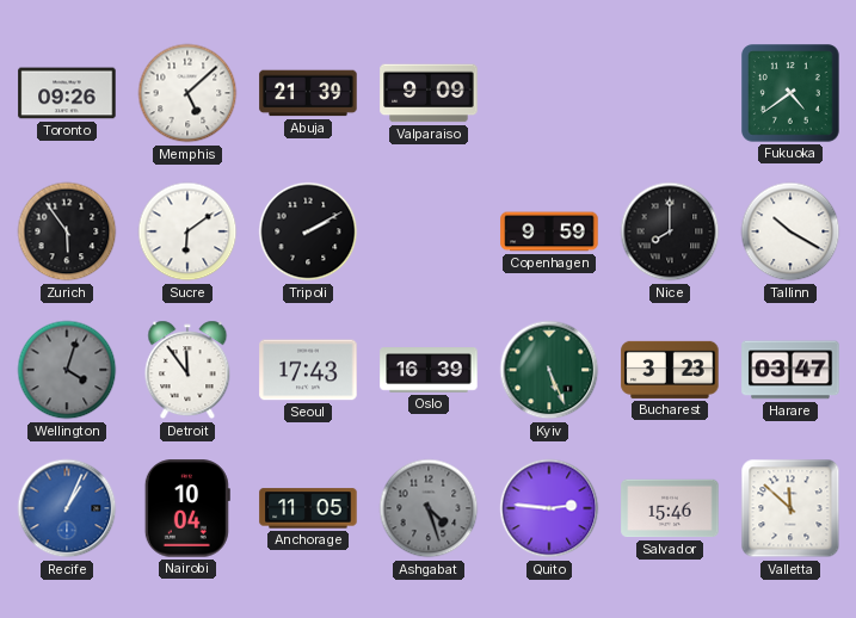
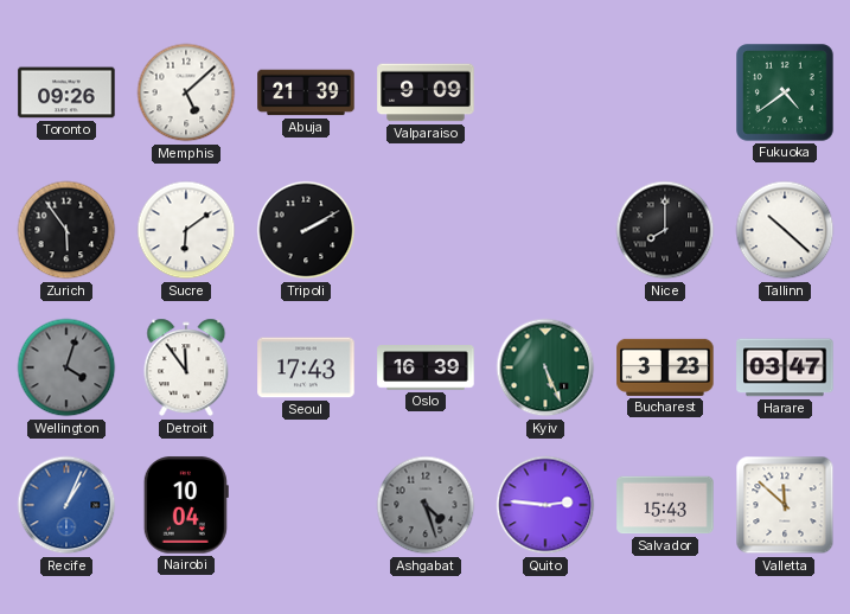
Copenhagen: 9:59 -> none
Tallinn: 10:20 -> 10:22
Anchorage: 11:05 -> none
Salvador: 15:46 -> 15:43
